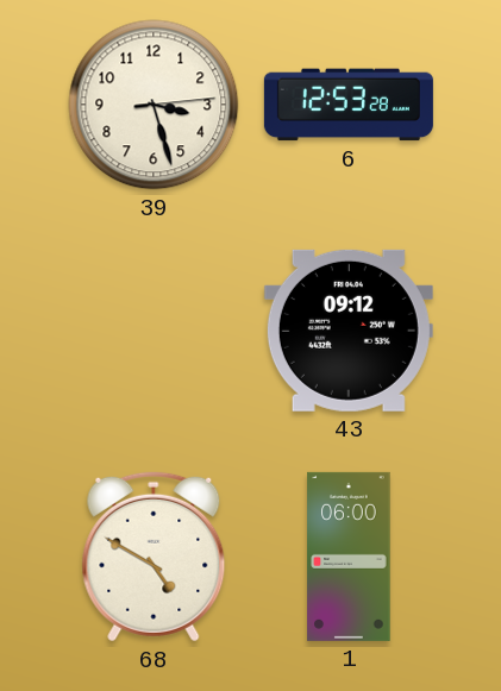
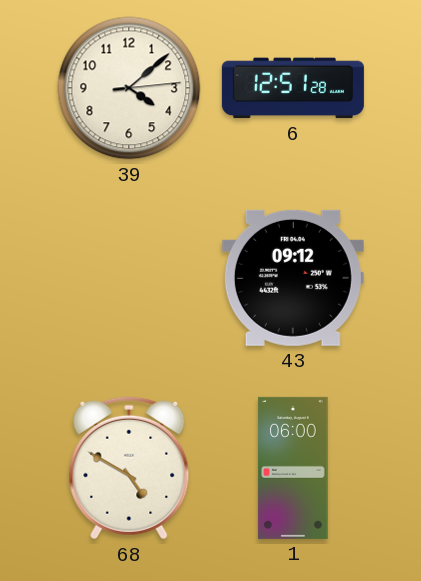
39: 3:27 -> 4:08
6: 12:53 -> 12:51
